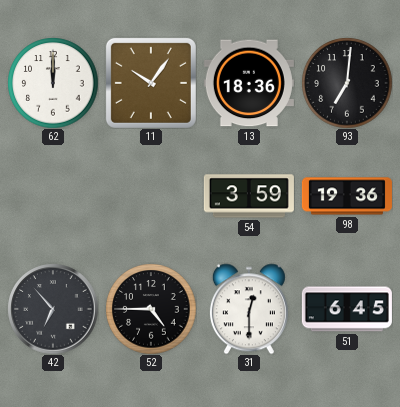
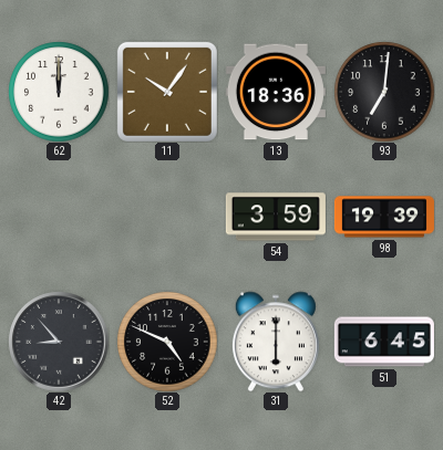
98: 19:36 -> 19:39
42: 6:53 -> 8:53
52: 4:45 -> 4:49
31: 12:30 -> 6:00
